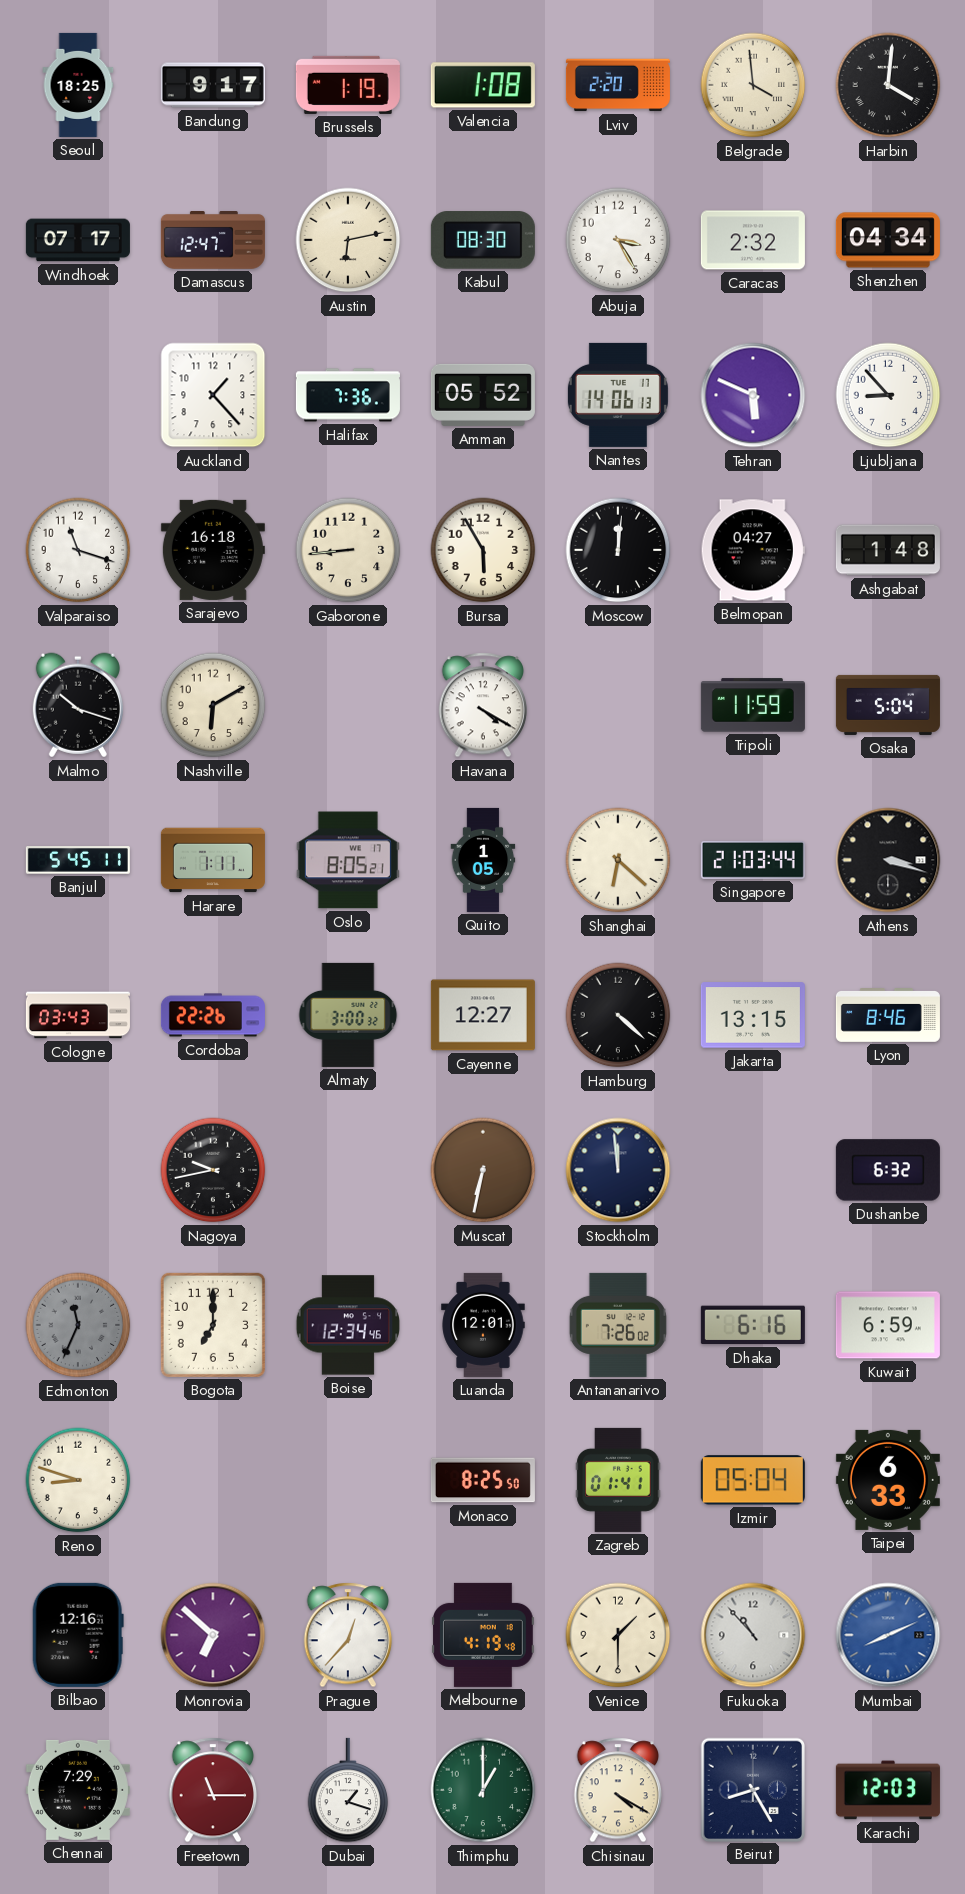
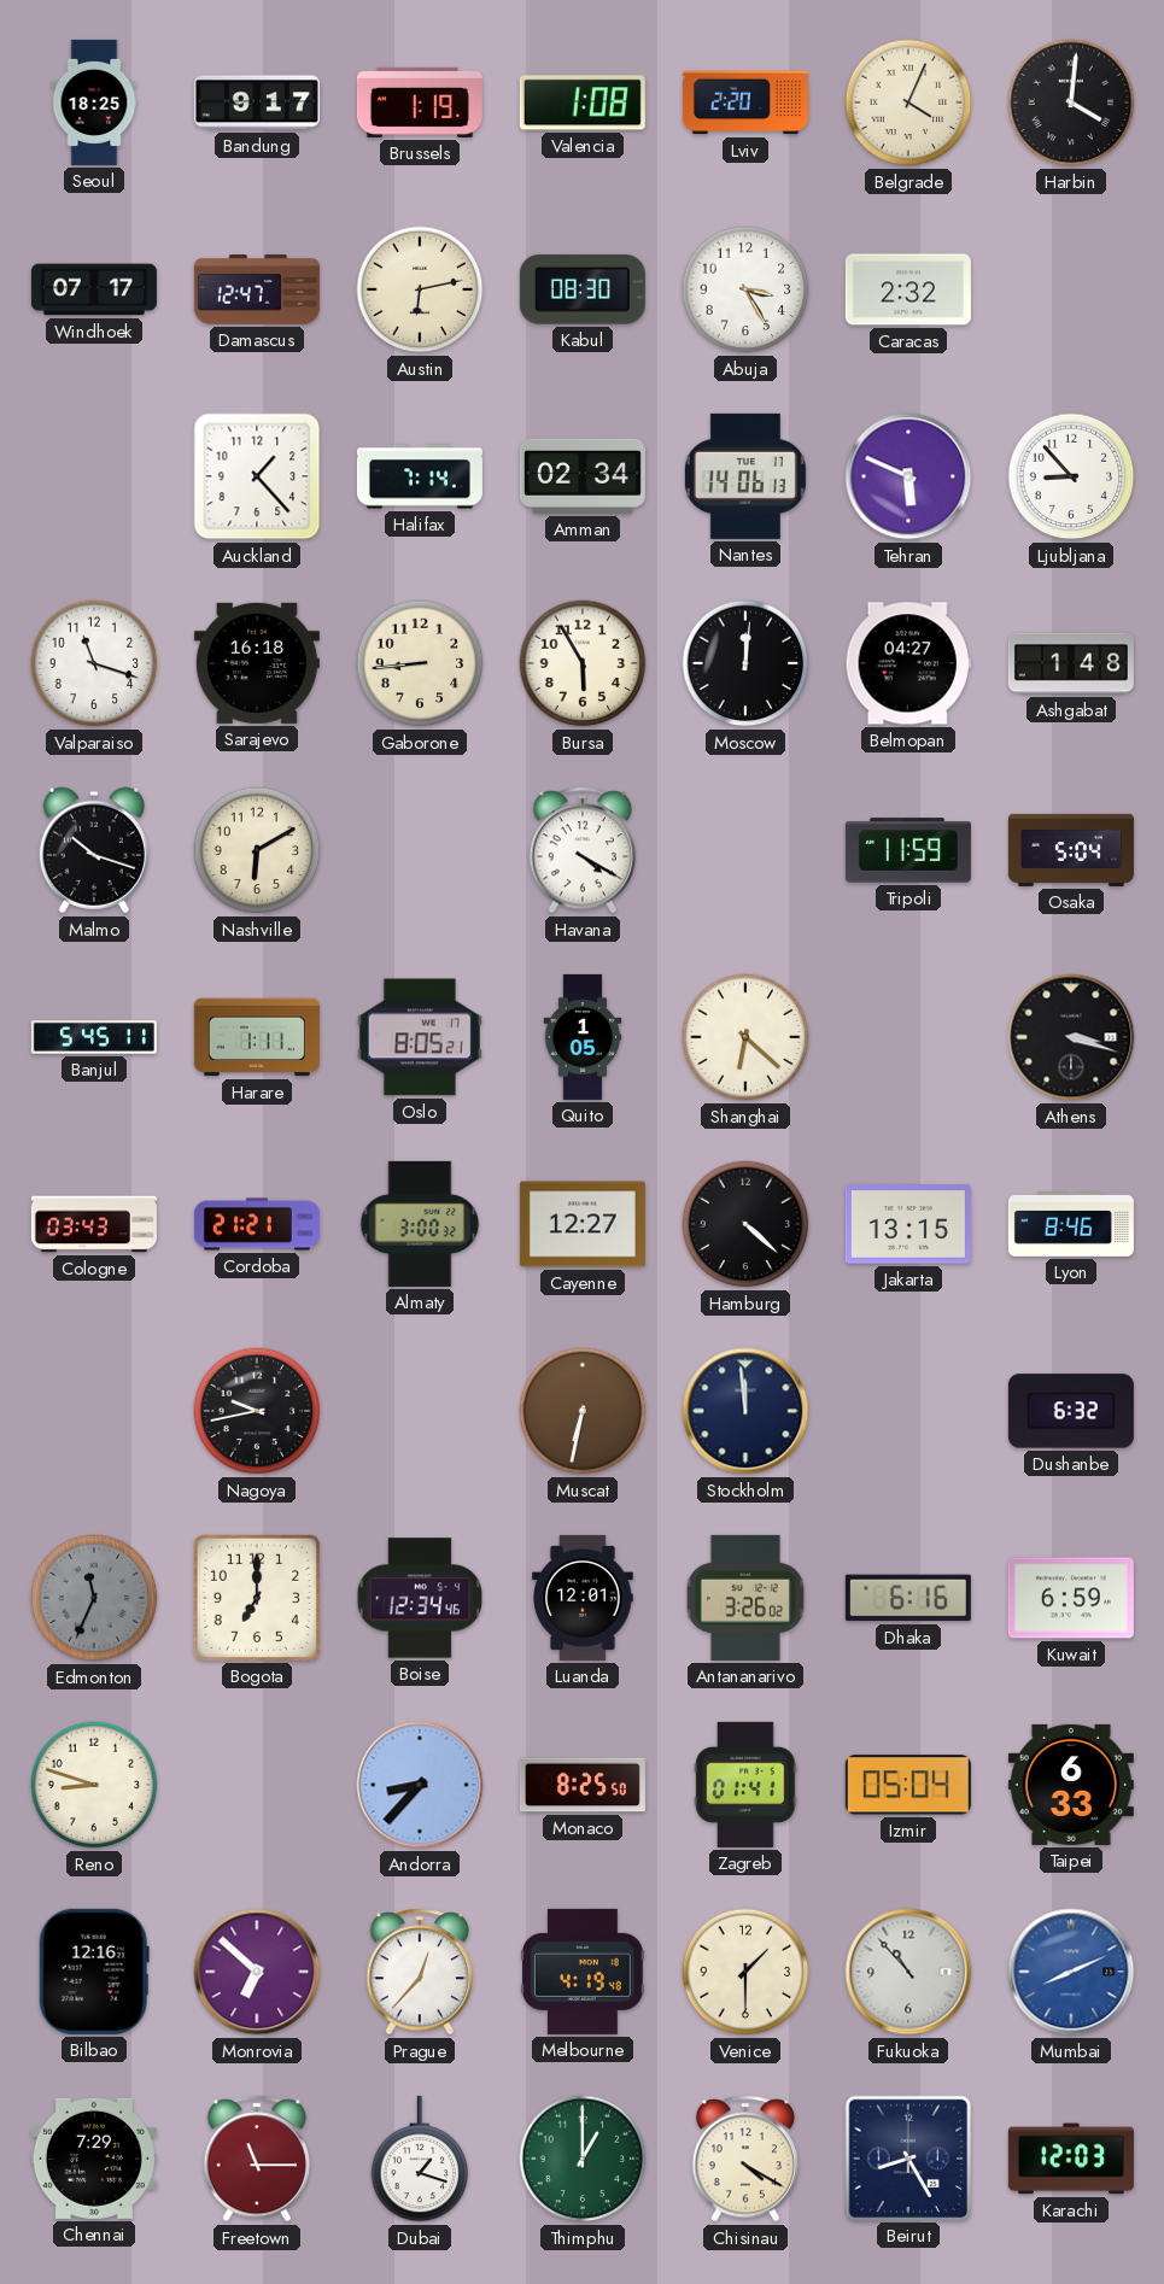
Belgrade: 3:59 -> 4:04
Shenzhen: 04:34 -> none
Halifax: 7:36 -> 7:14
Amman: 05:52 -> 02:34
Singapore: 21:03 -> none
Cordoba: 22:26 -> 21:21
Antananarivo: 7:26 -> 3:26
Andorra: none -> 8:37
